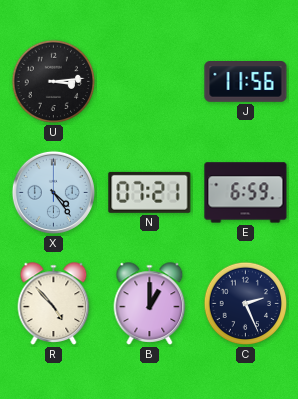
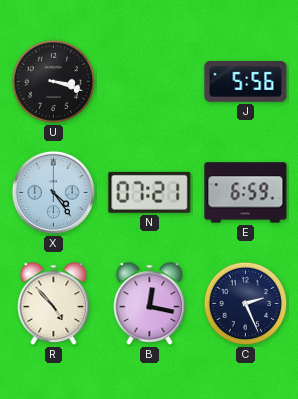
U: 3:14 -> 3:18
J: 11:56 -> 5:56
B: 1:00 -> 12:17
